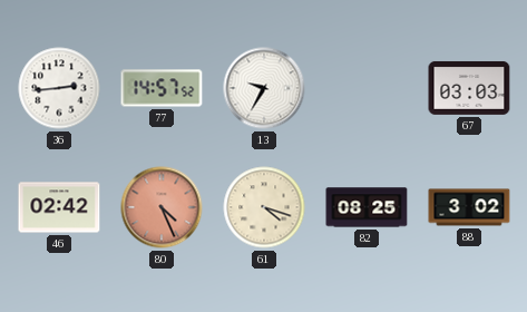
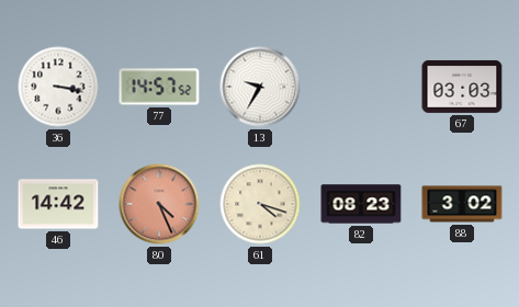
36: 2:44 -> 3:17
46: 02:42 -> 14:42
82: 08:25 -> 08:23
